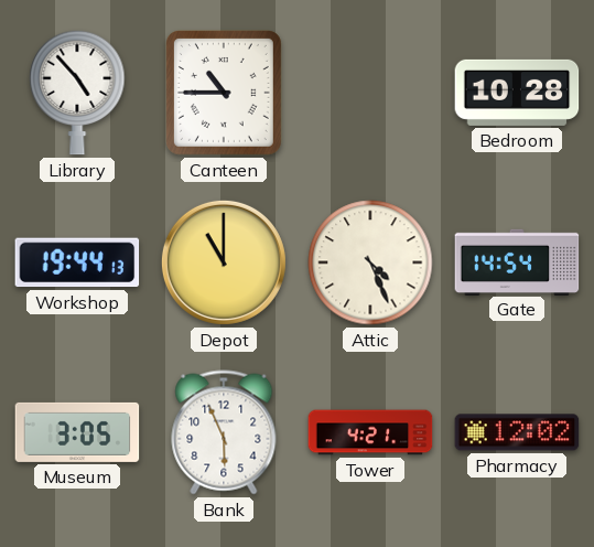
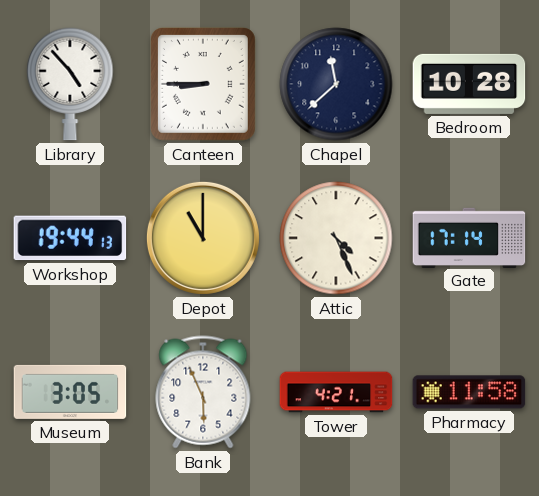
Canteen: 10:45 -> 8:45
Chapel: none -> 11:38
Gate: 14:54 -> 17:14
Pharmacy: 12:02 -> 11:58
